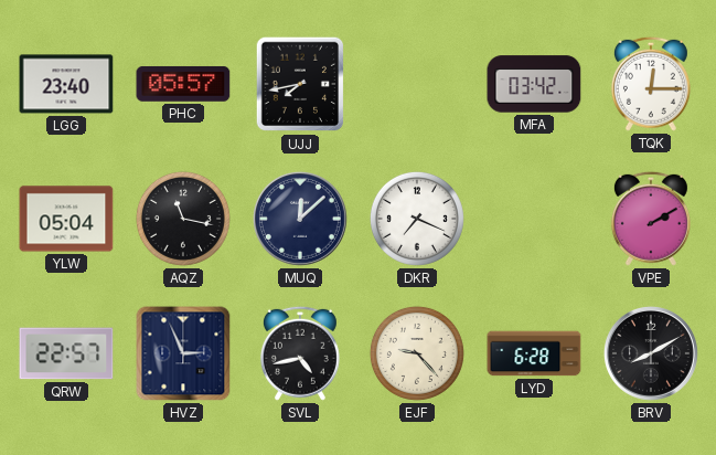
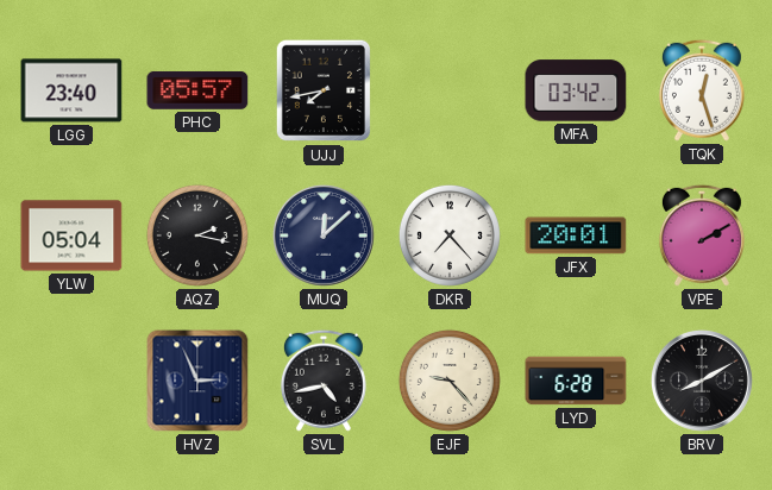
TQK: 12:15 -> 12:27
AQZ: 11:17 -> 2:17
DKR: 7:19 -> 7:23
JFX: none -> 20:01
QRW: 22:57 -> none
